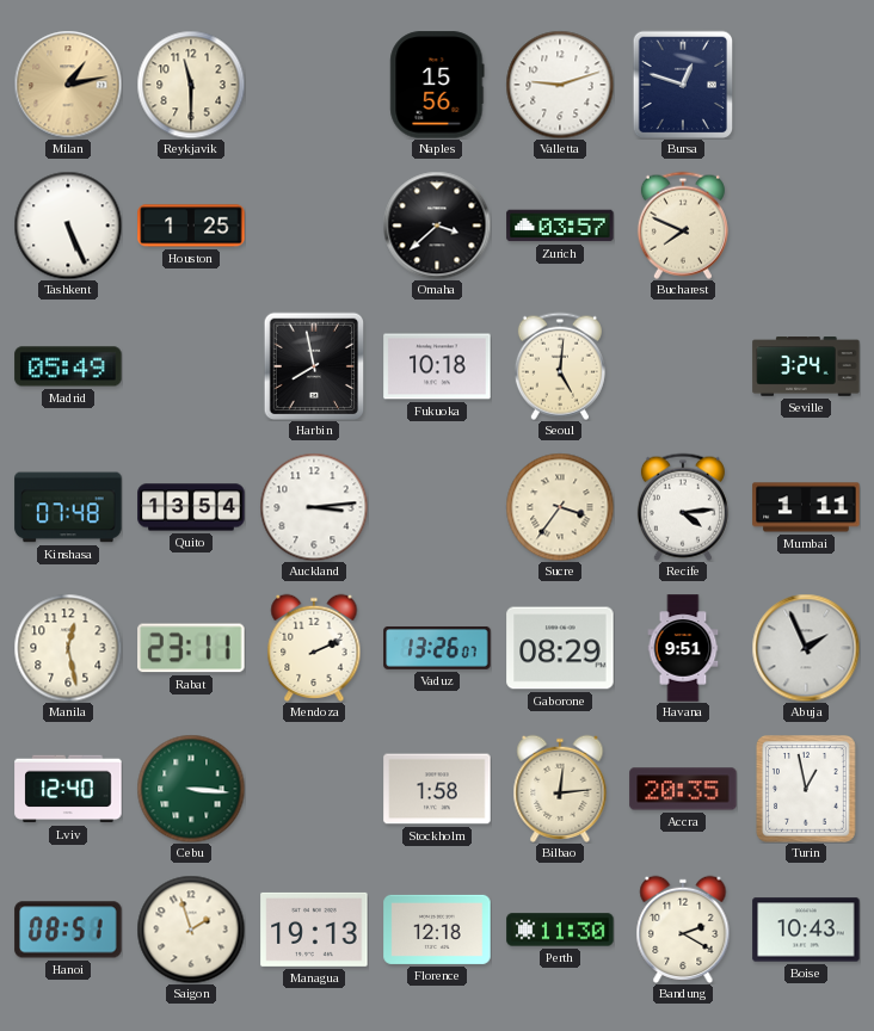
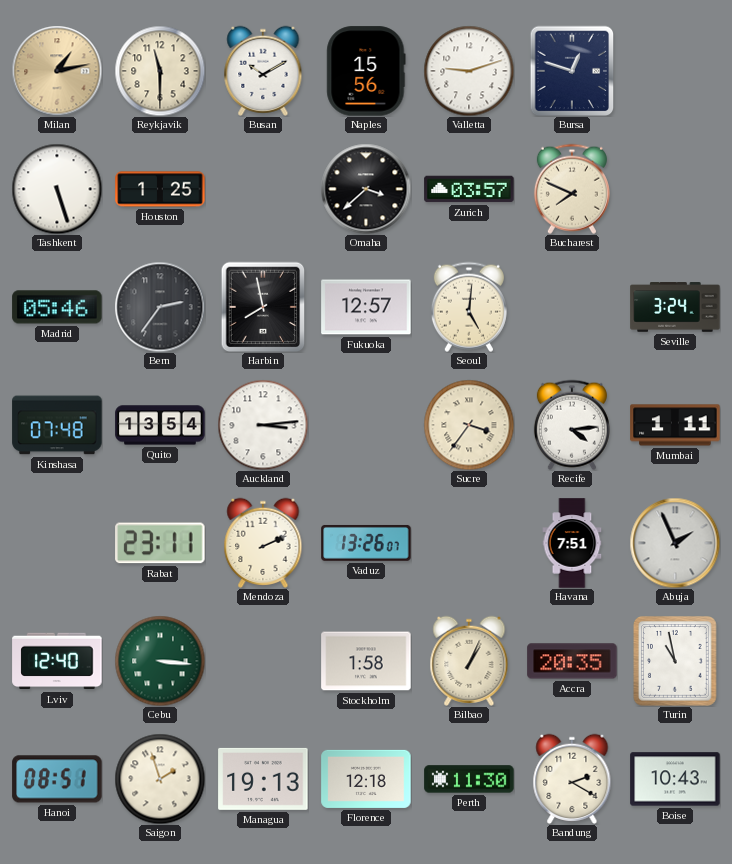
Busan: none -> 10:10
Tashkent: 5:26 -> 5:27
Madrid: 05:49 -> 05:46
Bern: none -> 2:36
Fukuoka: 10:18 -> 12:57
Manila: 12:28 -> none
Gaborone: 08:29 -> none
Havana: 9:51 -> 7:51
Bilbao: 12:14 -> 1:04
Turin: 12:58 -> 10:58
